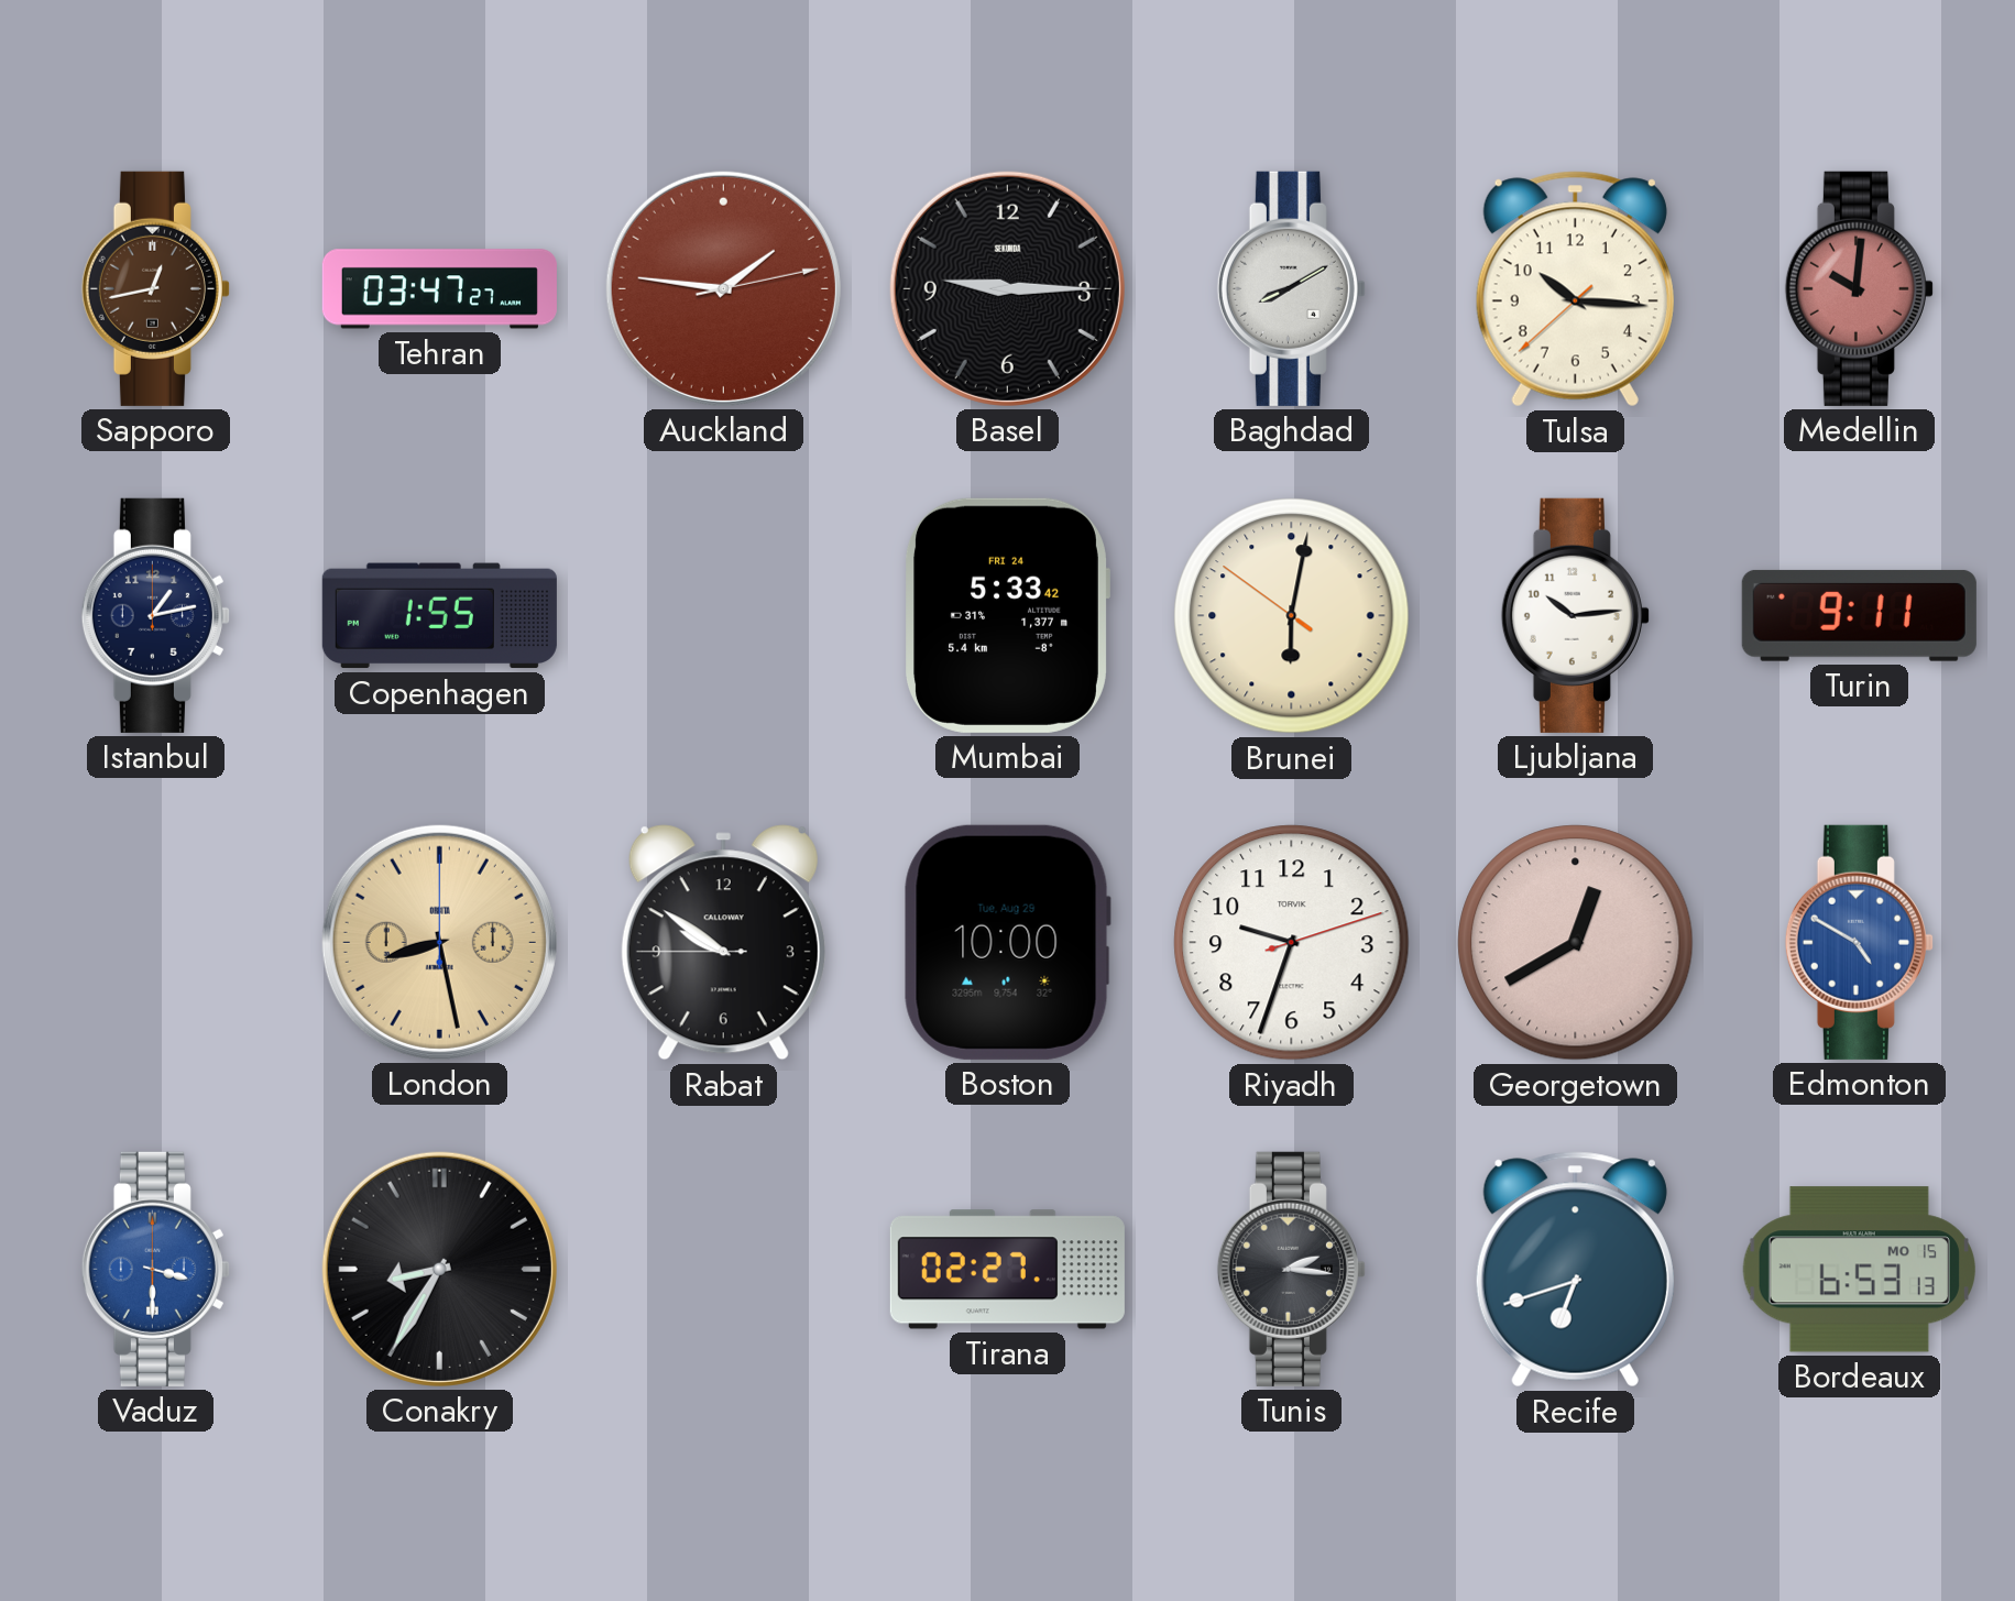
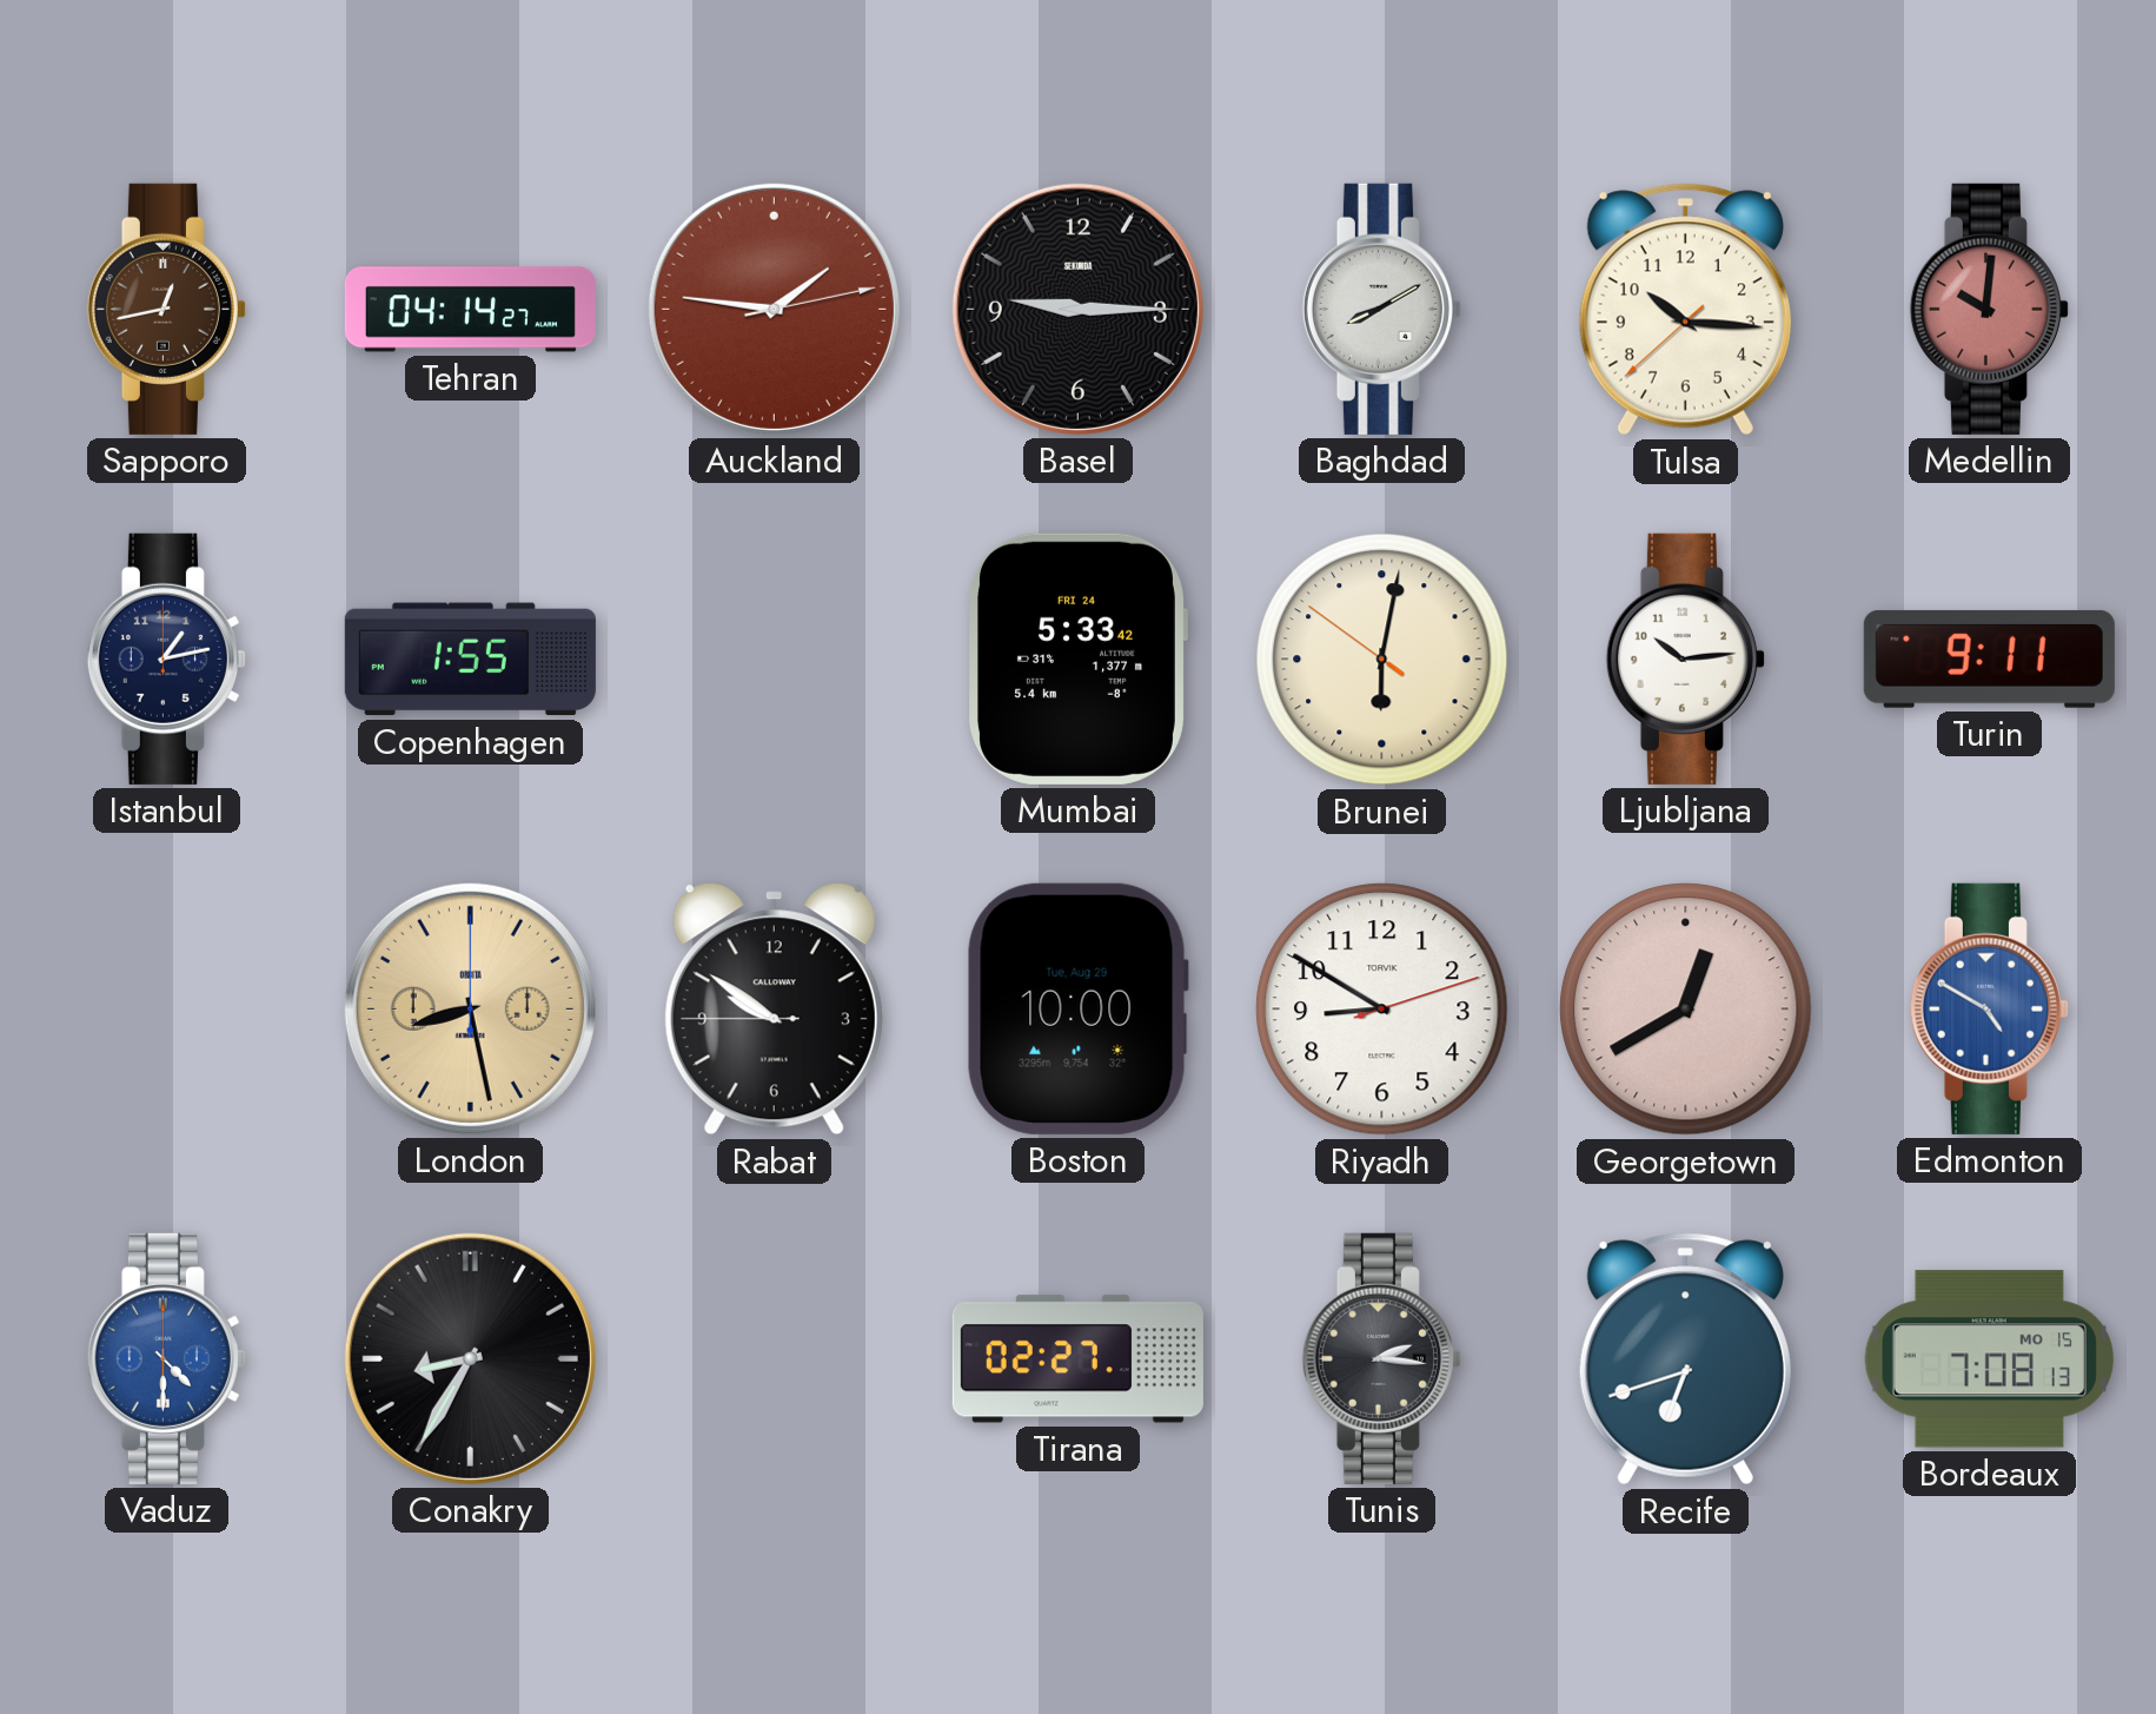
Tehran: 03:47 -> 04:14
Riyadh: 9:33 -> 8:50
Vaduz: 3:30 -> 4:30
Bordeaux: 6:53 -> 7:08
